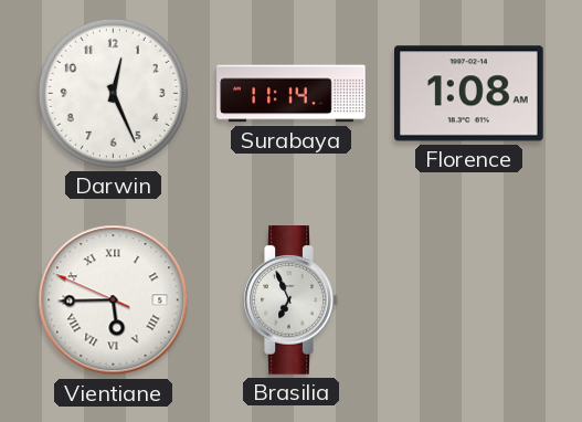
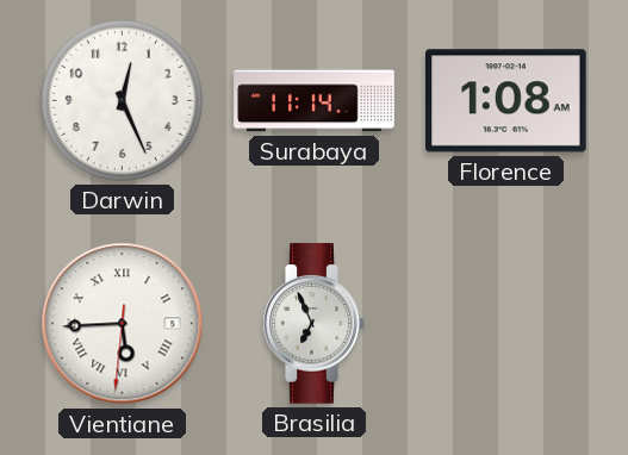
Vientiane: 5:44:49 -> 5:44:31
